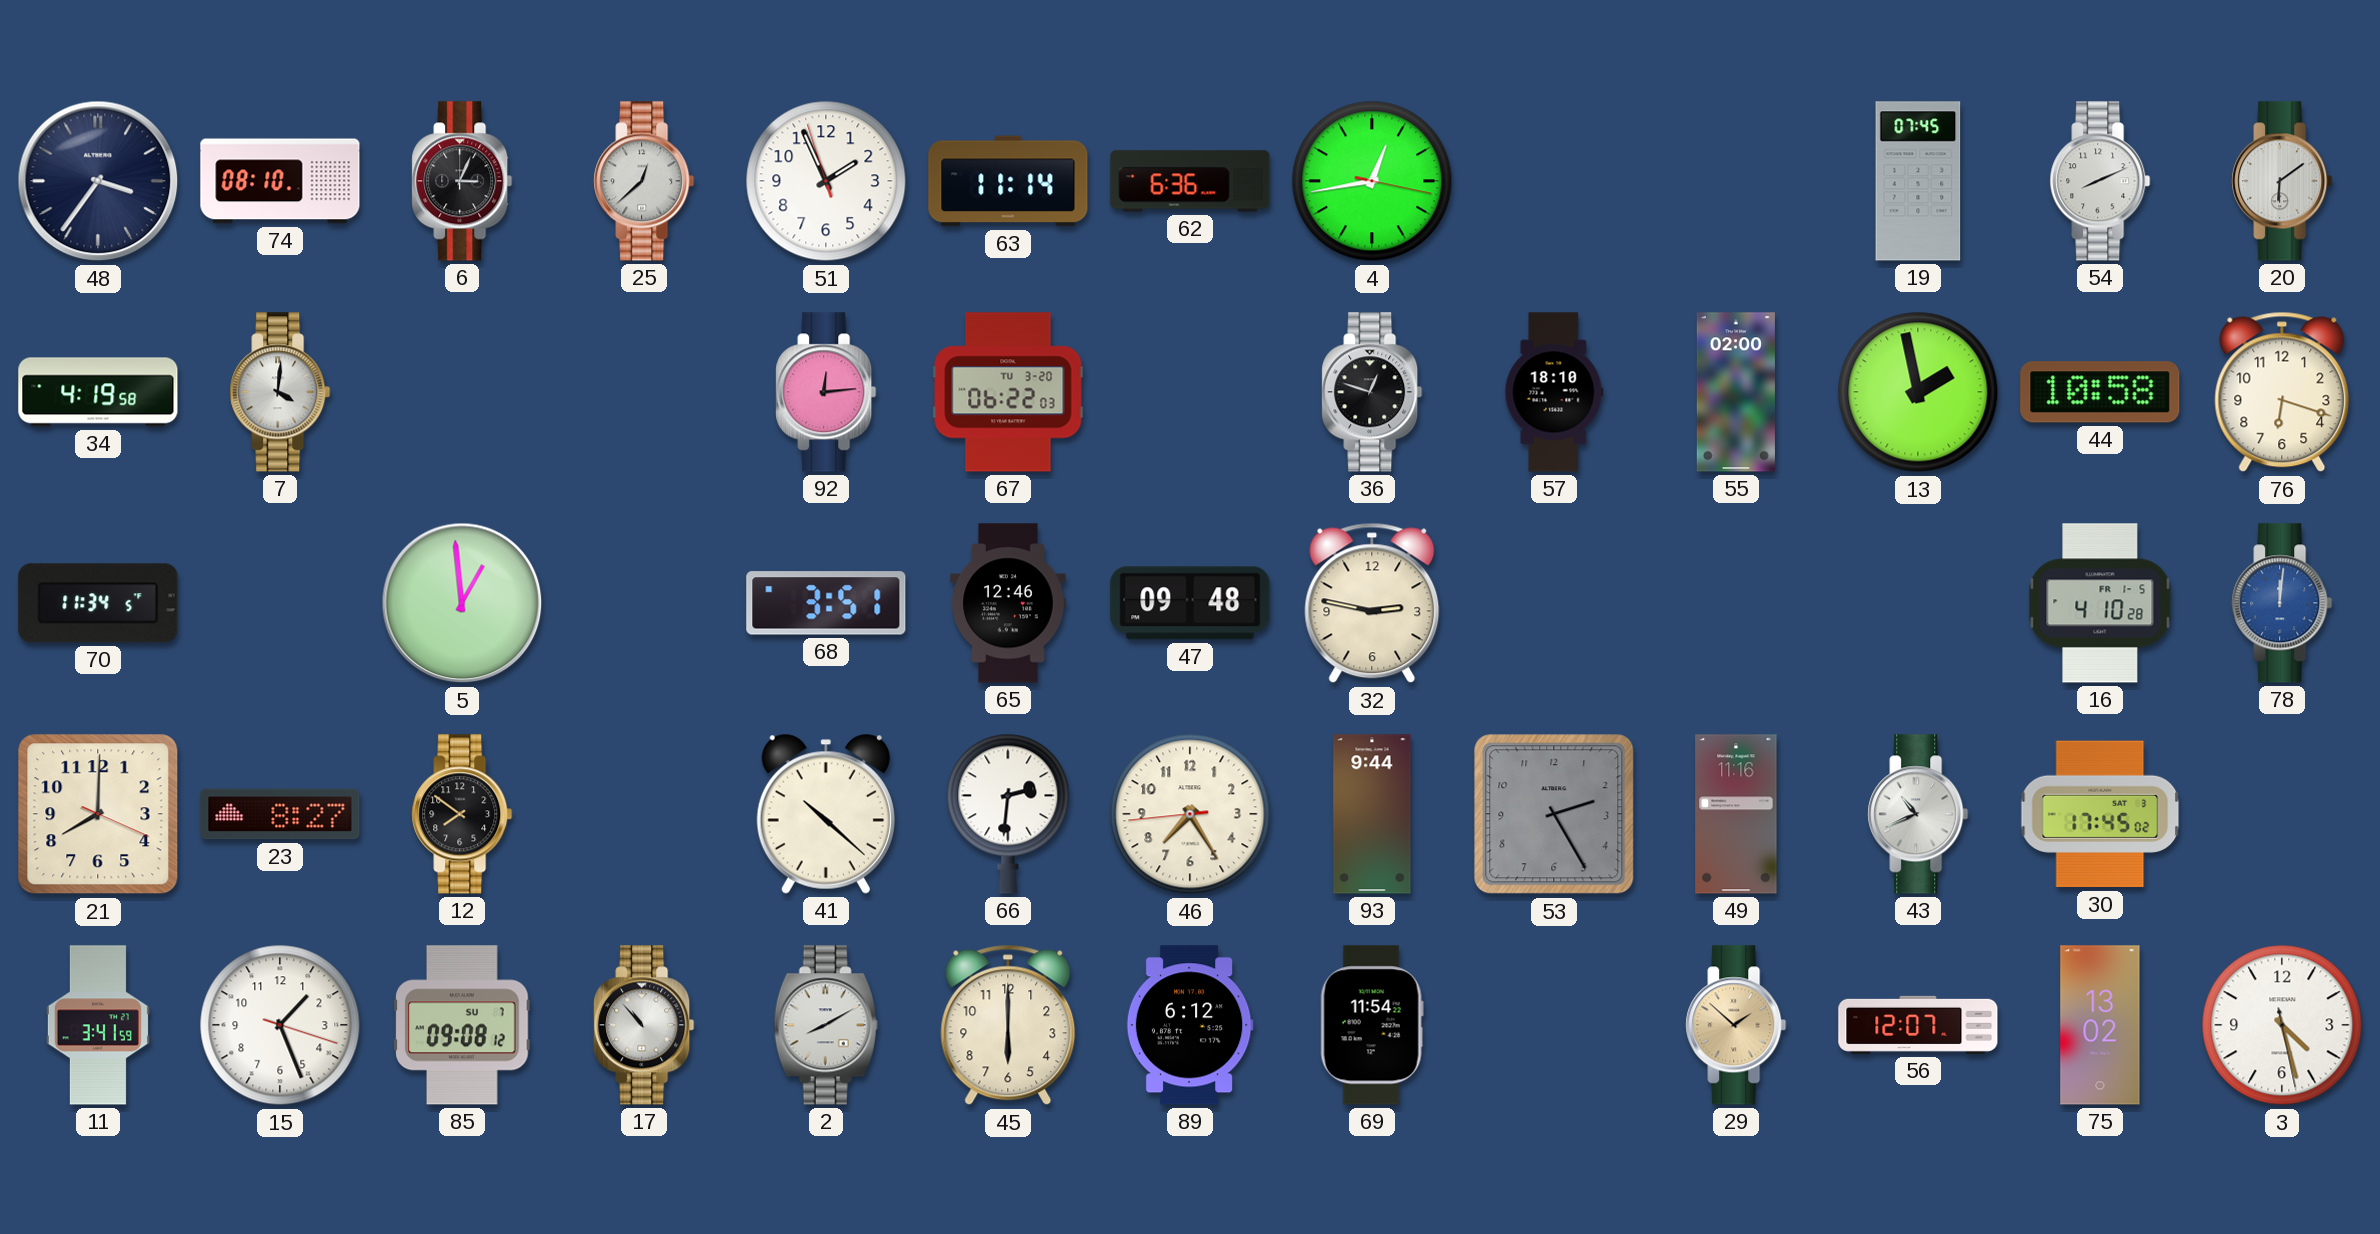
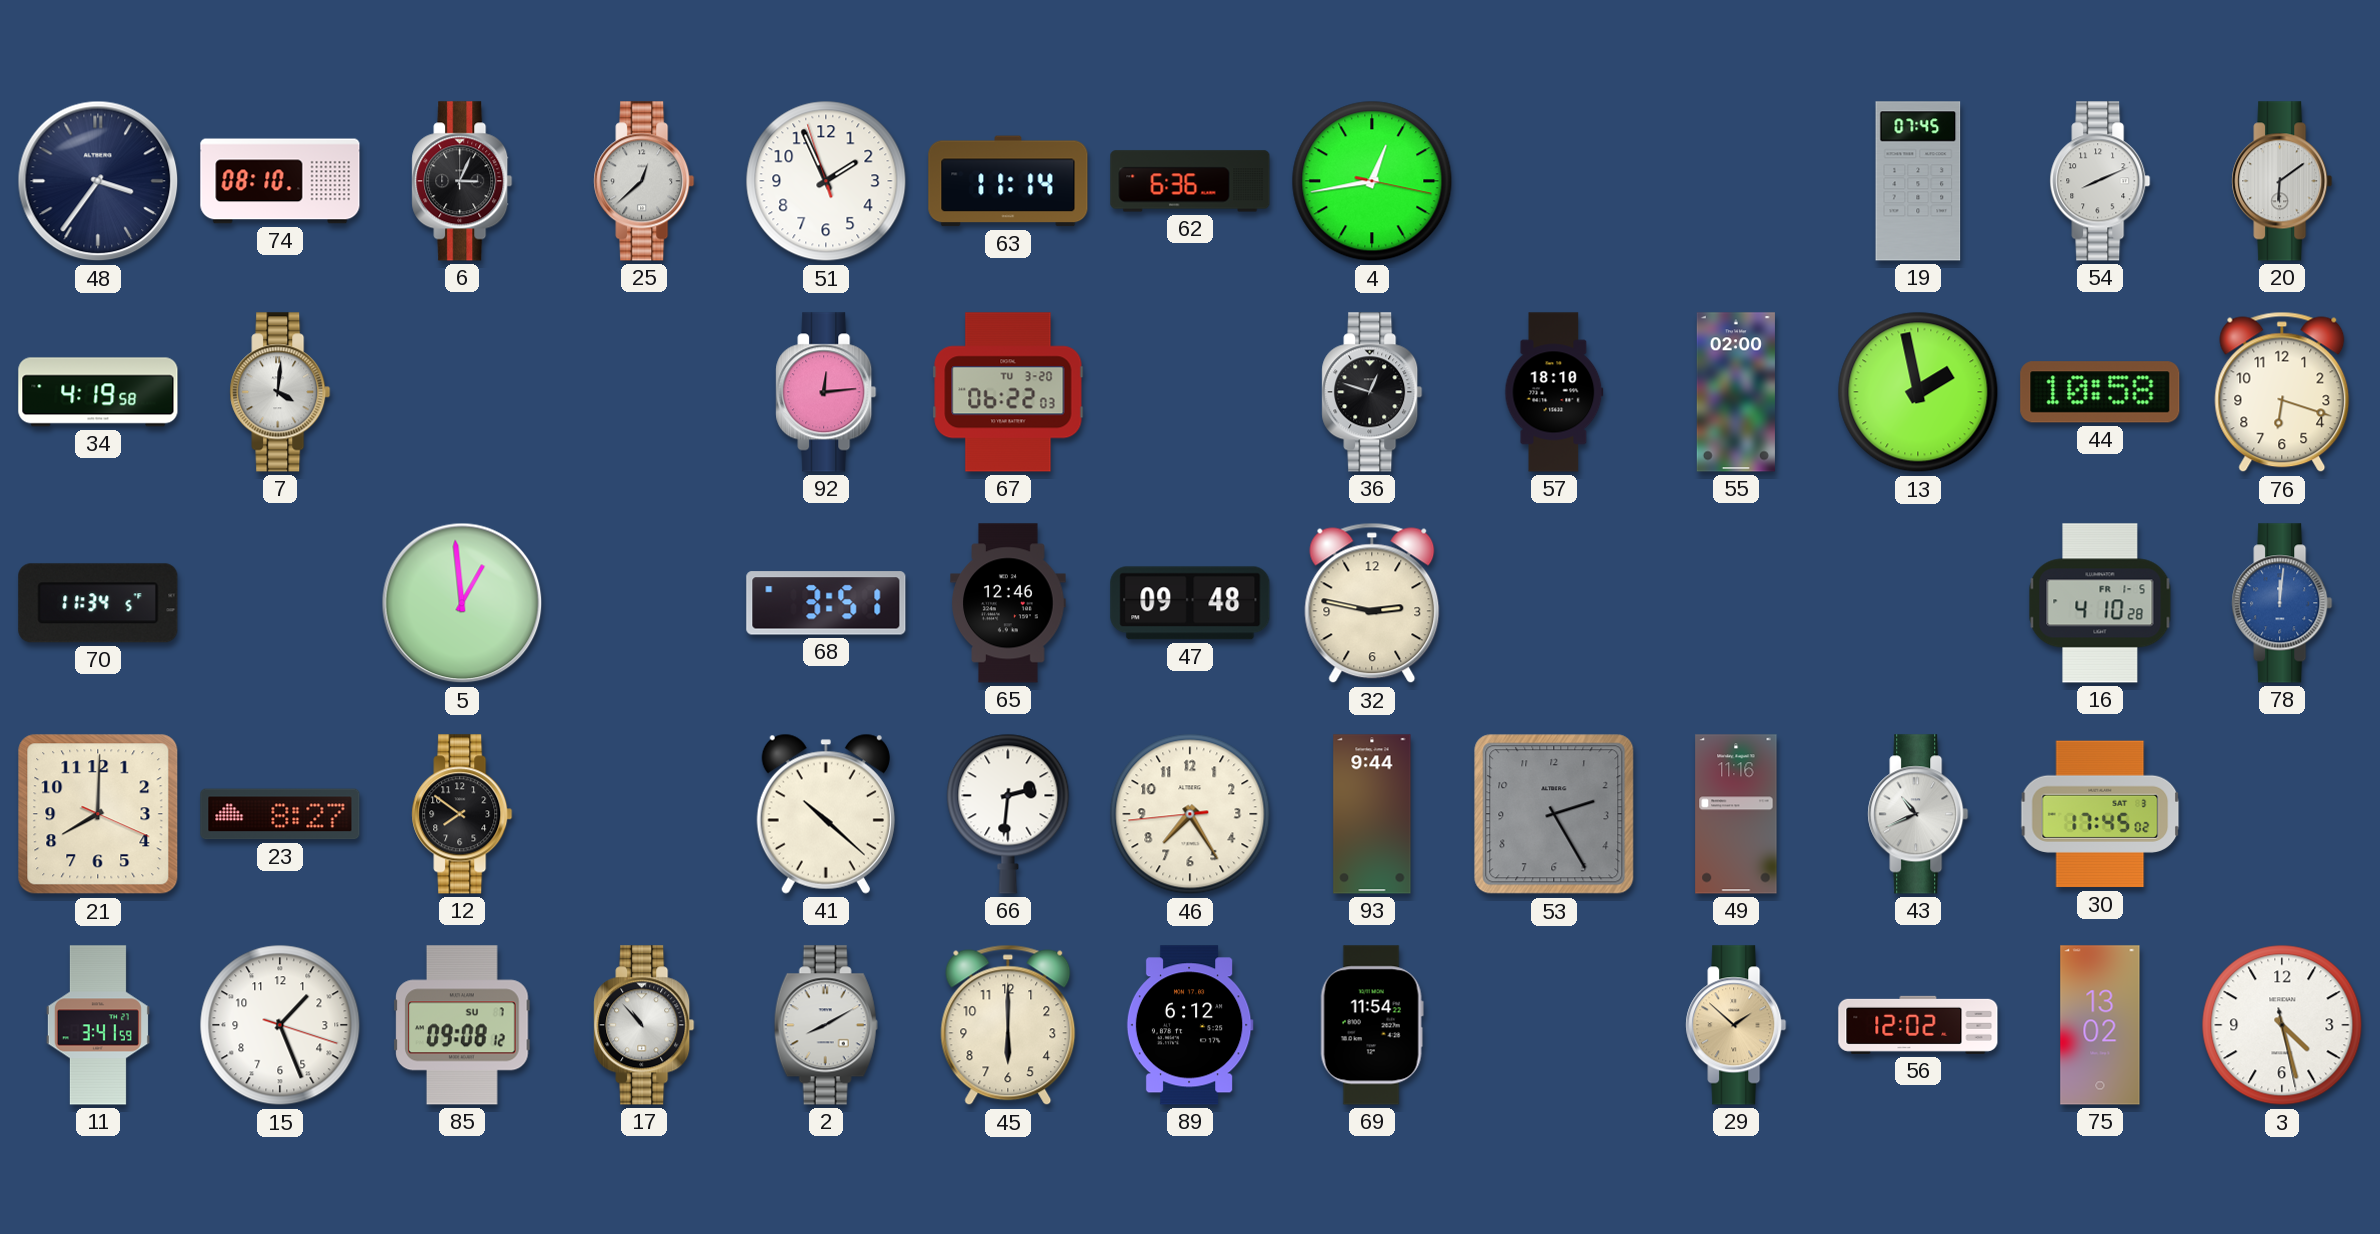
56: 12:07 -> 12:02
